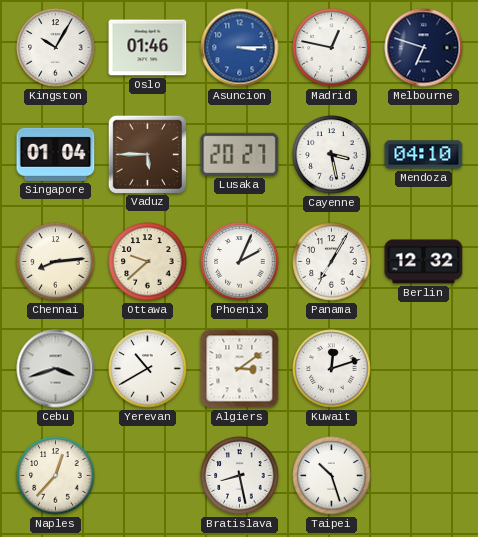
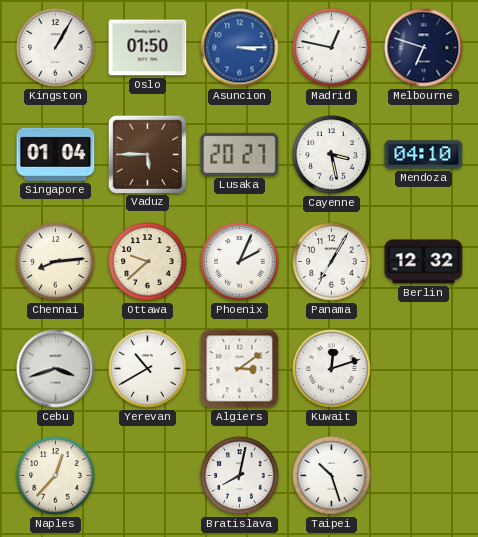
Kingston: 10:05 -> 1:05
Oslo: 01:46 -> 01:50
Bratislava: 8:28 -> 8:02
